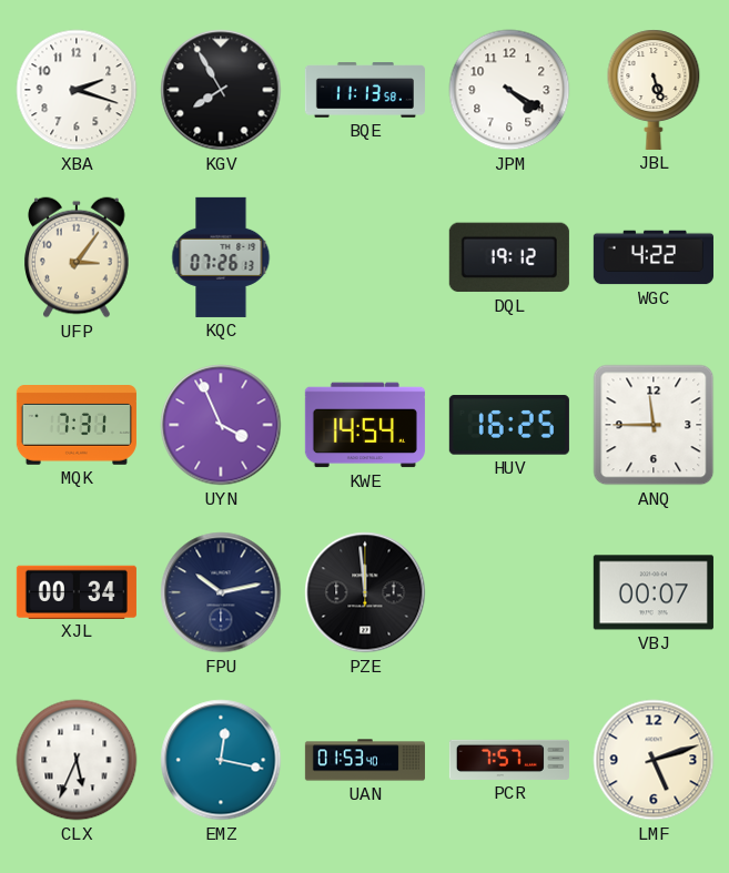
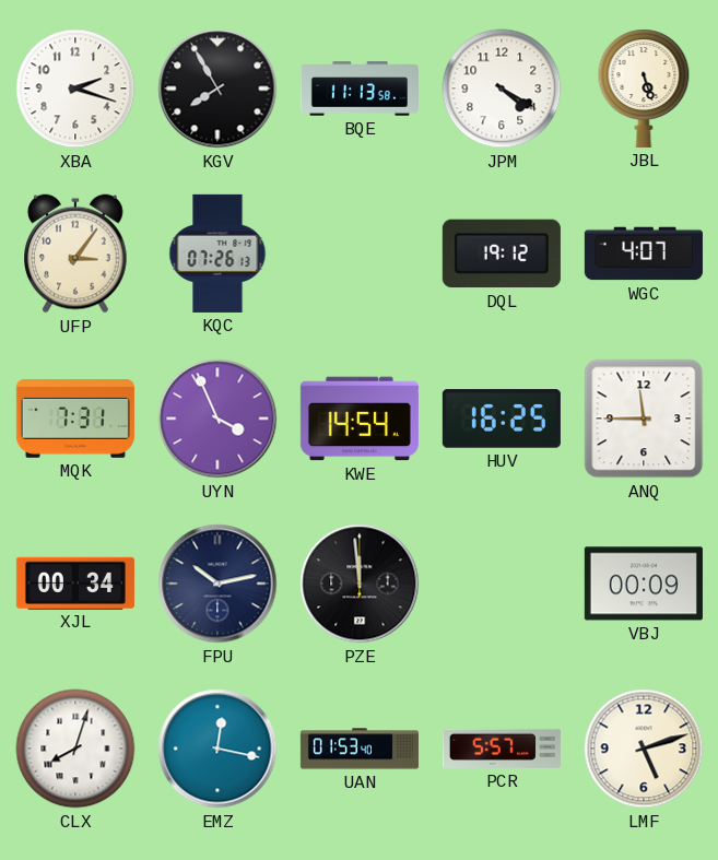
WGC: 4:22 -> 4:07
VBJ: 00:07 -> 00:09
CLX: 5:34 -> 8:03
PCR: 7:57 -> 5:57
